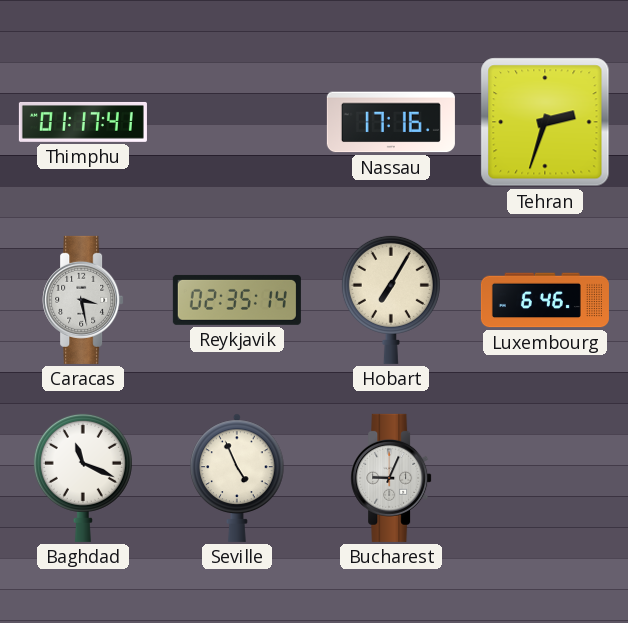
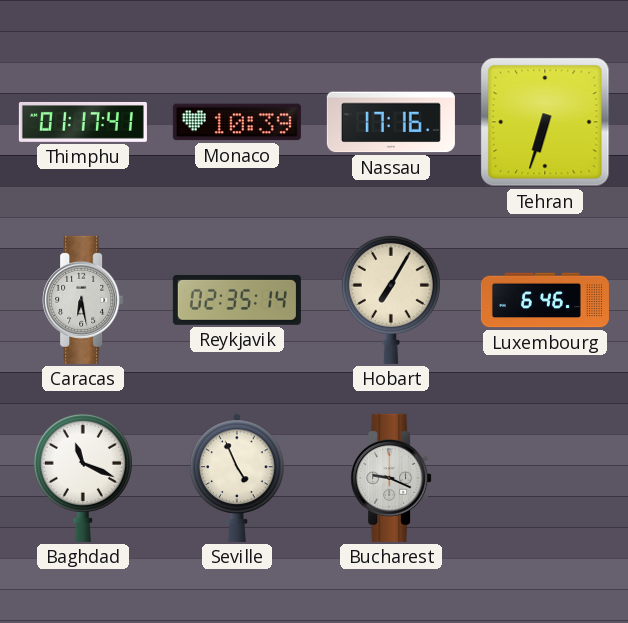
Monaco: none -> 10:39
Tehran: 2:33 -> 6:33
Caracas: 3:28 -> 6:28
Bucharest: 9:04 -> 9:19
